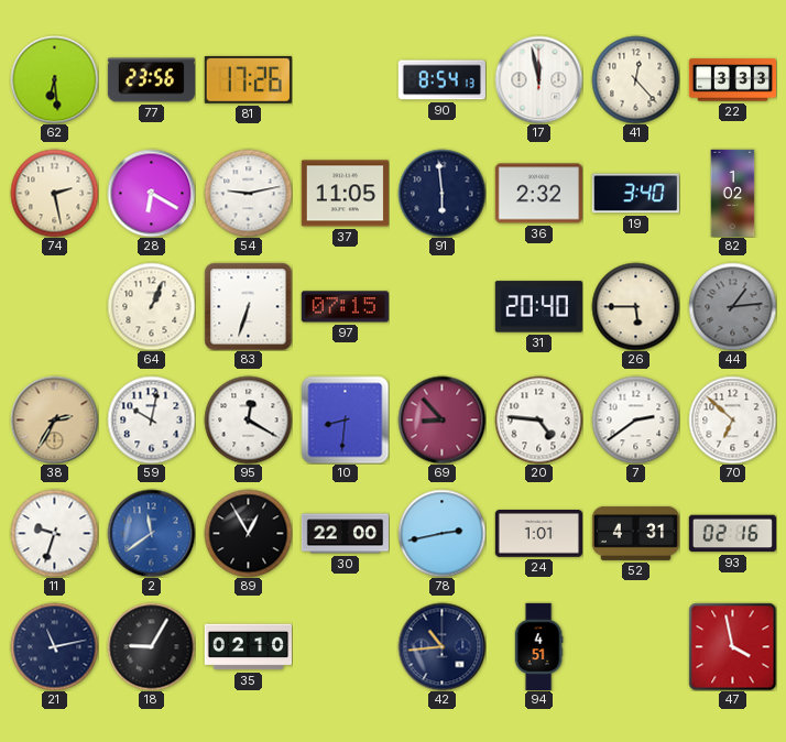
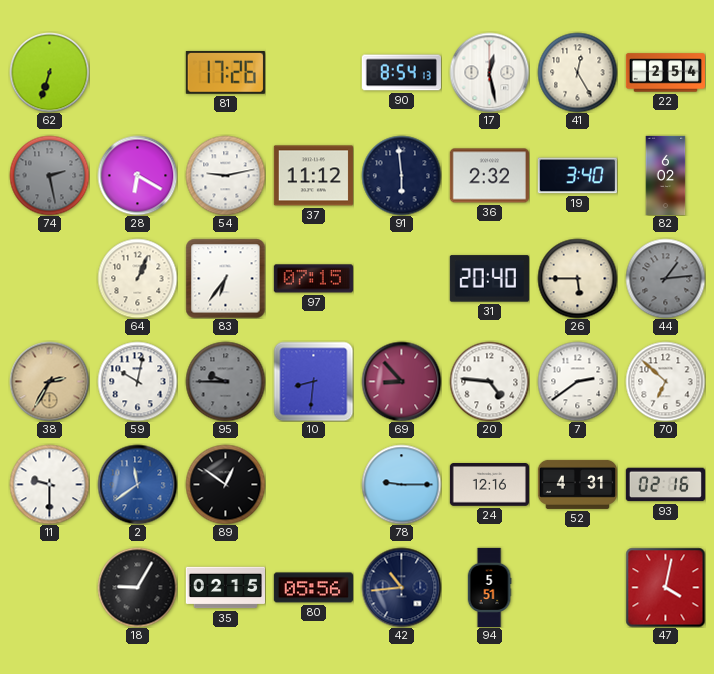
62: 6:29 -> 6:33
77: 23:56 -> none
17: 11:58 -> 12:28
41: 12:23 -> 12:25
22: 3:33 -> 2:54
74 dial: cream -> grey
37: 11:05 -> 11:12
82: 1:02 -> 6:02
83: 6:33 -> 6:36
95: 12:20 -> 9:45
95 dial: white -> grey
11: 9:33 -> 9:30
89: 12:55 -> 12:51
30: 22:00 -> none
78: 2:43 -> 9:15
24: 1:01 -> 12:16
21: 11:13 -> none
35: 02:10 -> 02:15
80: none -> 05:56
94: 4:51 -> 5:51
47: 3:58 -> 4:02
